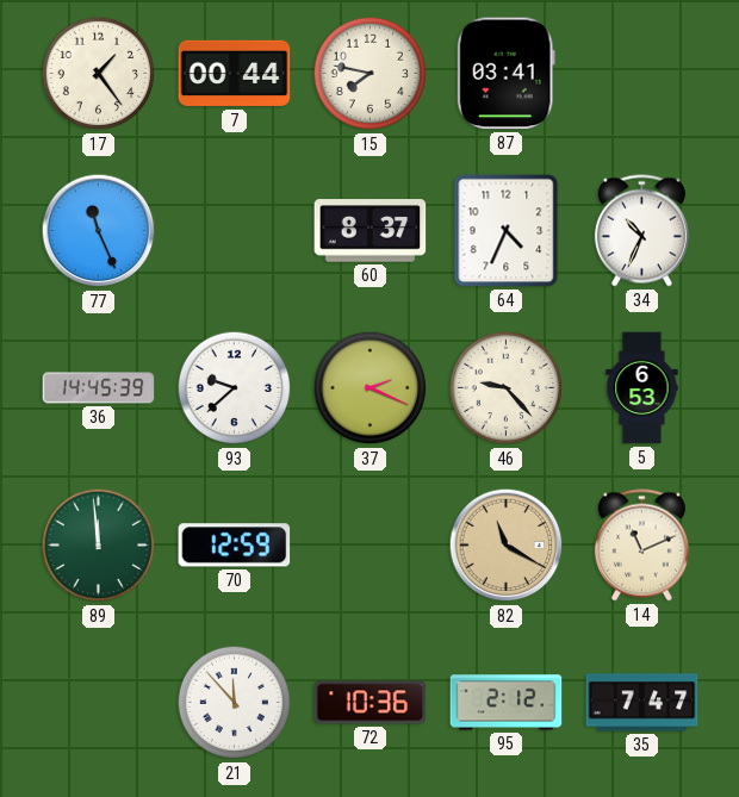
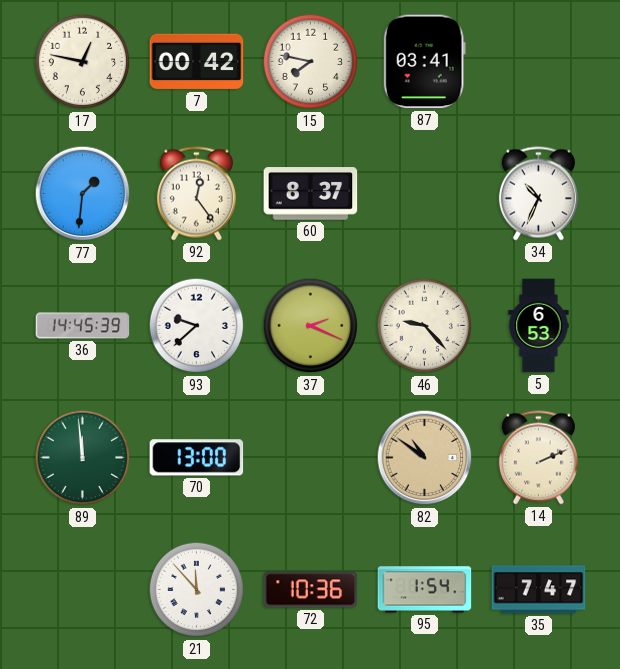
17: 1:24 -> 12:47
7: 00:44 -> 00:42
77: 11:26 -> 1:31
92: none -> 12:24
64: 4:34 -> none
70: 12:59 -> 13:00
82: 11:20 -> 10:51
14: 11:11 -> 2:11
95: 2:12 -> 1:54
